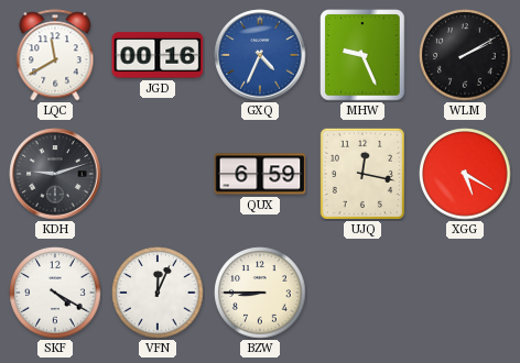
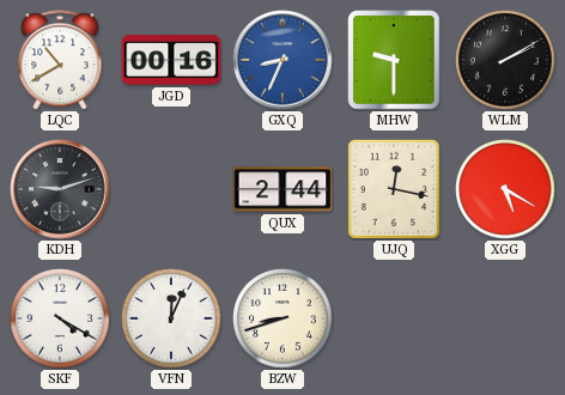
LQC: 11:40 -> 10:40
GXQ: 4:34 -> 8:34
MHW: 9:26 -> 9:30
QUX: 6:59 -> 2:44
BZW: 8:45 -> 8:42
